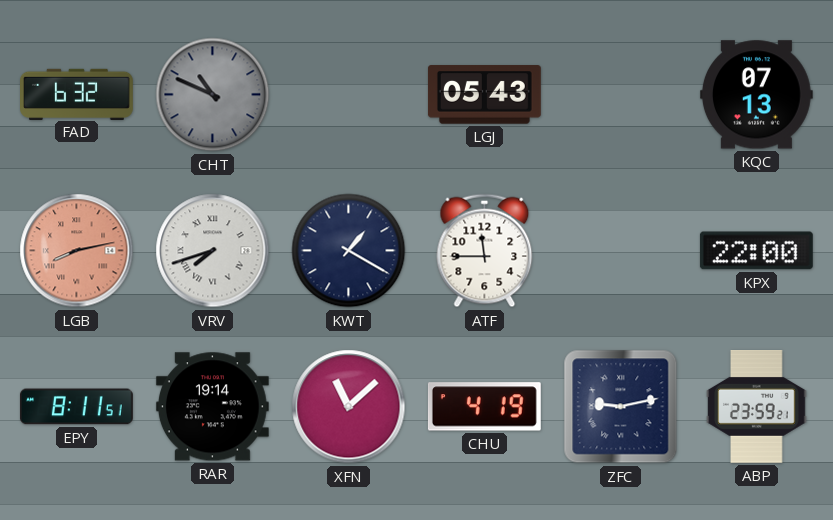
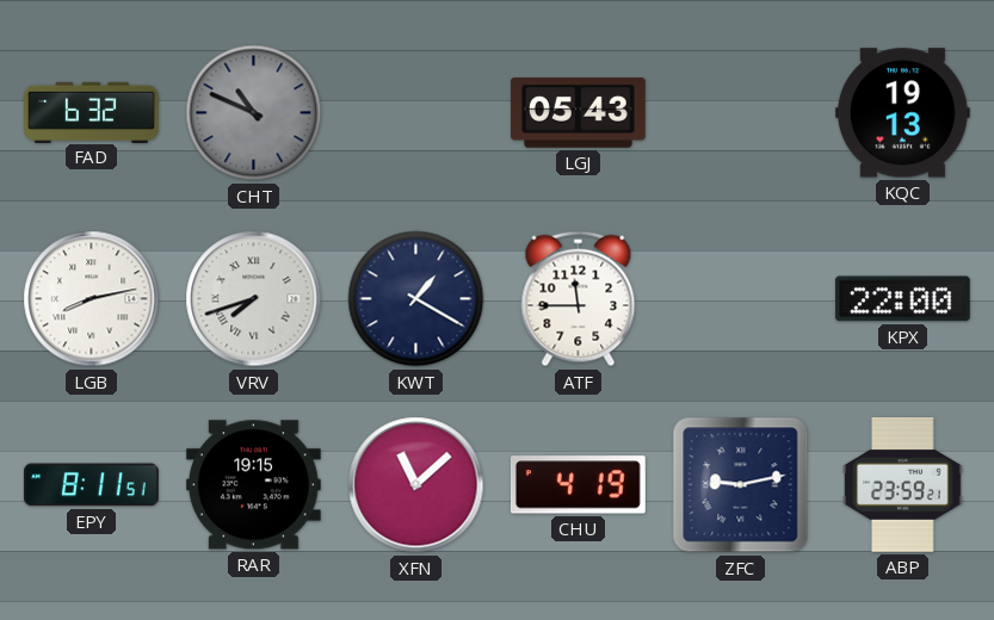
KQC: 07:13 -> 19:13
LGB dial: salmon -> white
RAR: 19:14 -> 19:15
